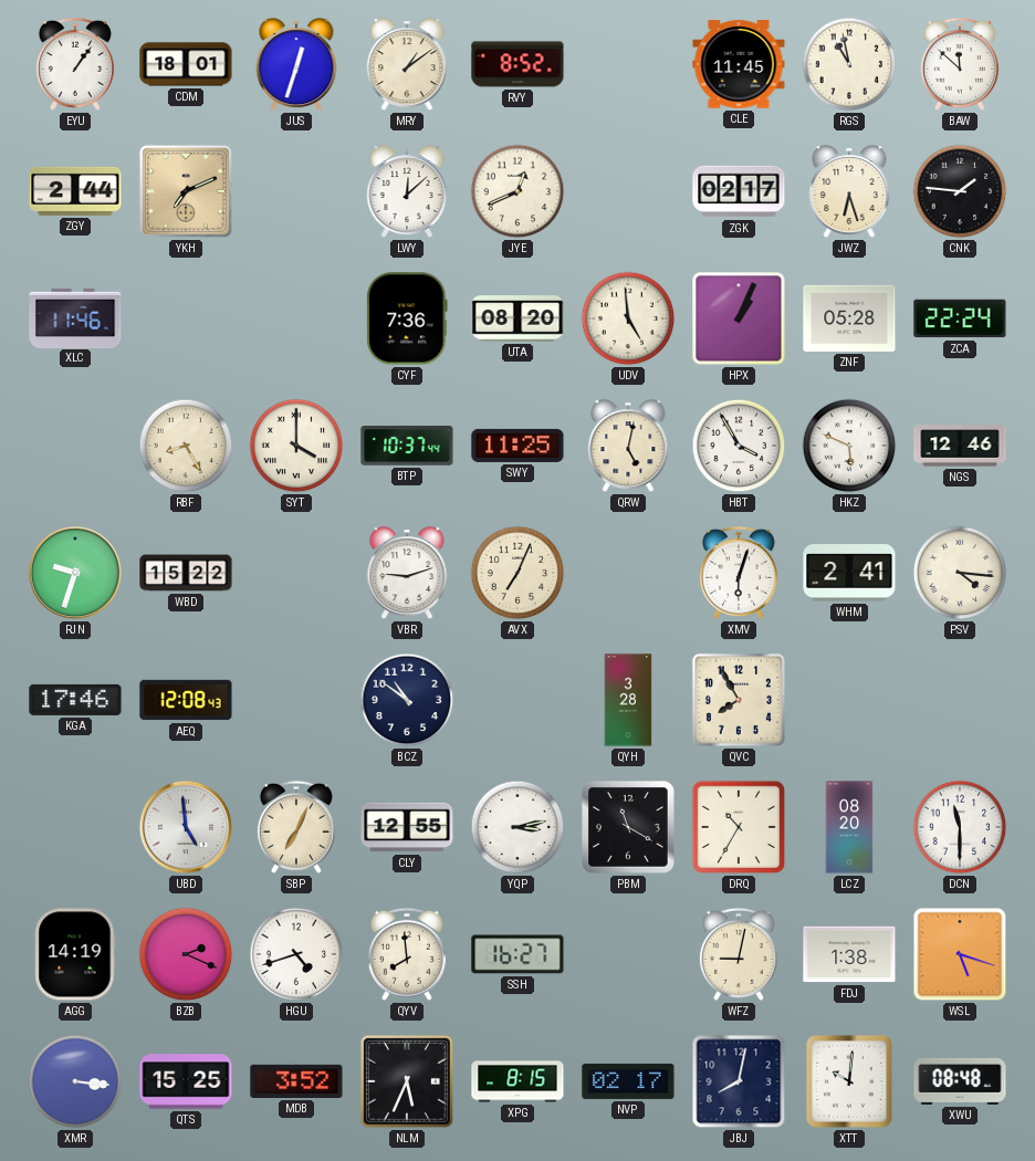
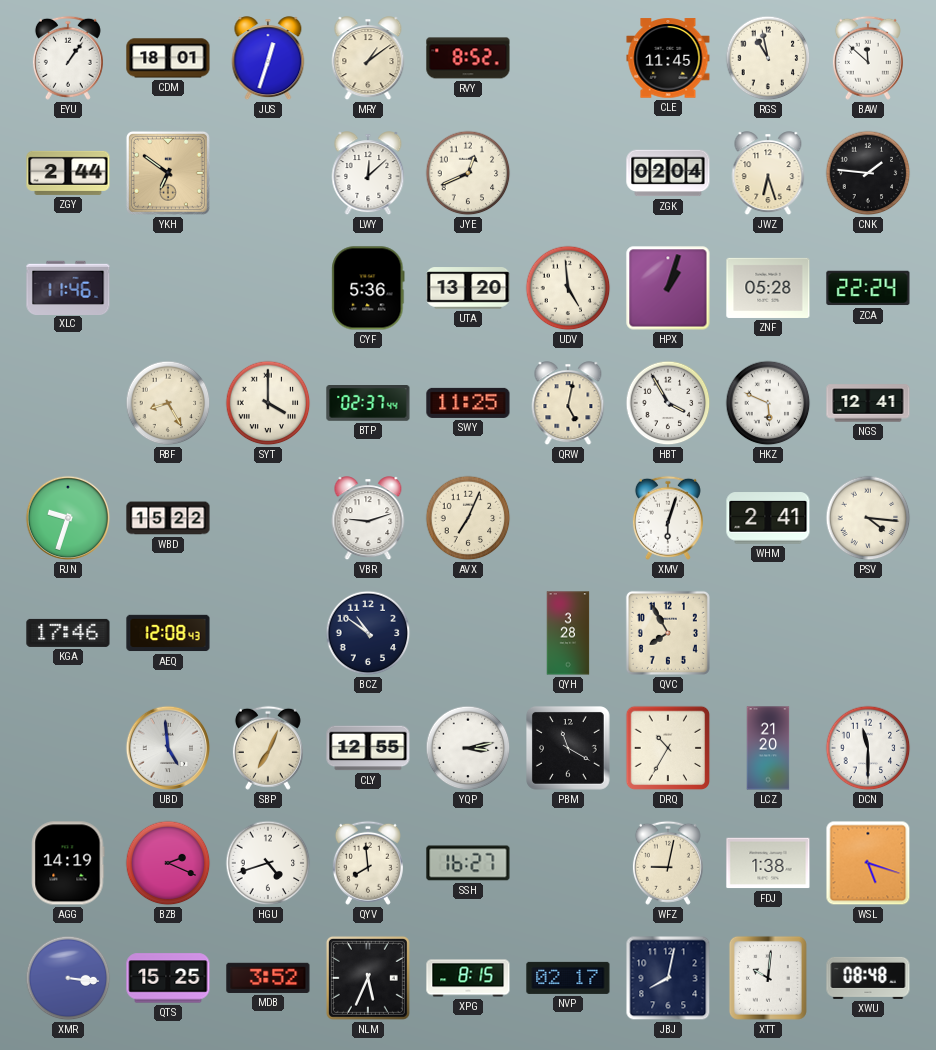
YKH: 7:11 -> 6:51
ZGK: 02:17 -> 02:04
CYF: 7:36 -> 5:36
UTA: 08:20 -> 13:20
HPX: 1:04 -> 1:03
BTP: 10:37 -> 02:37
NGS: 12:46 -> 12:41
LCZ: 08:20 -> 21:20
